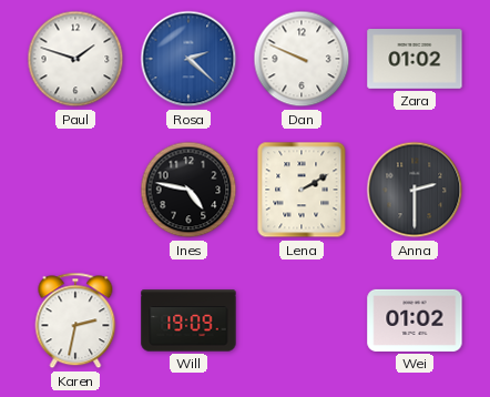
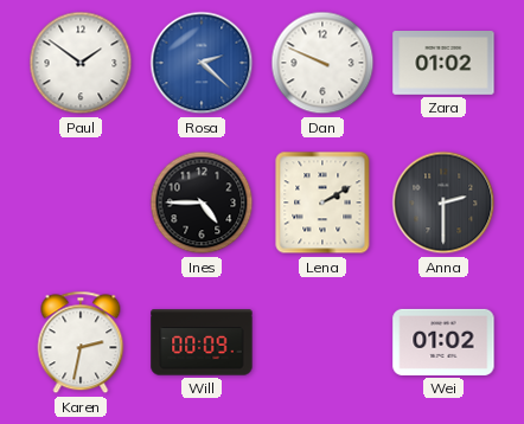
Paul: 1:48 -> 1:51
Ines: 4:47 -> 4:45
Will: 19:09 -> 00:09
